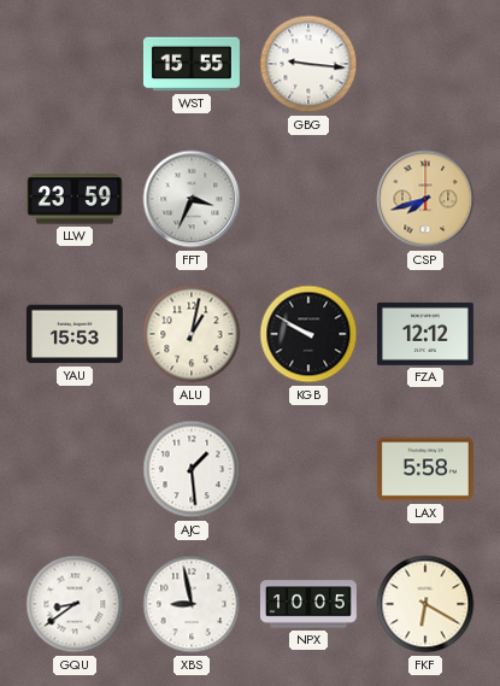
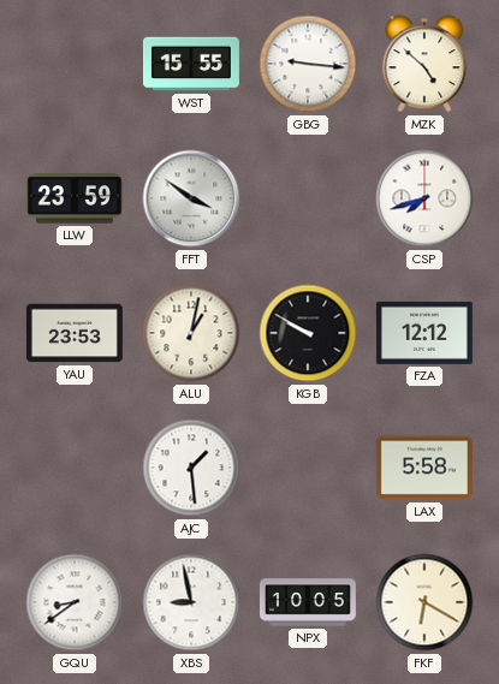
MZK: none -> 4:52
FFT: 3:34 -> 3:51
CSP dial: champagne -> white
YAU: 15:53 -> 23:53
